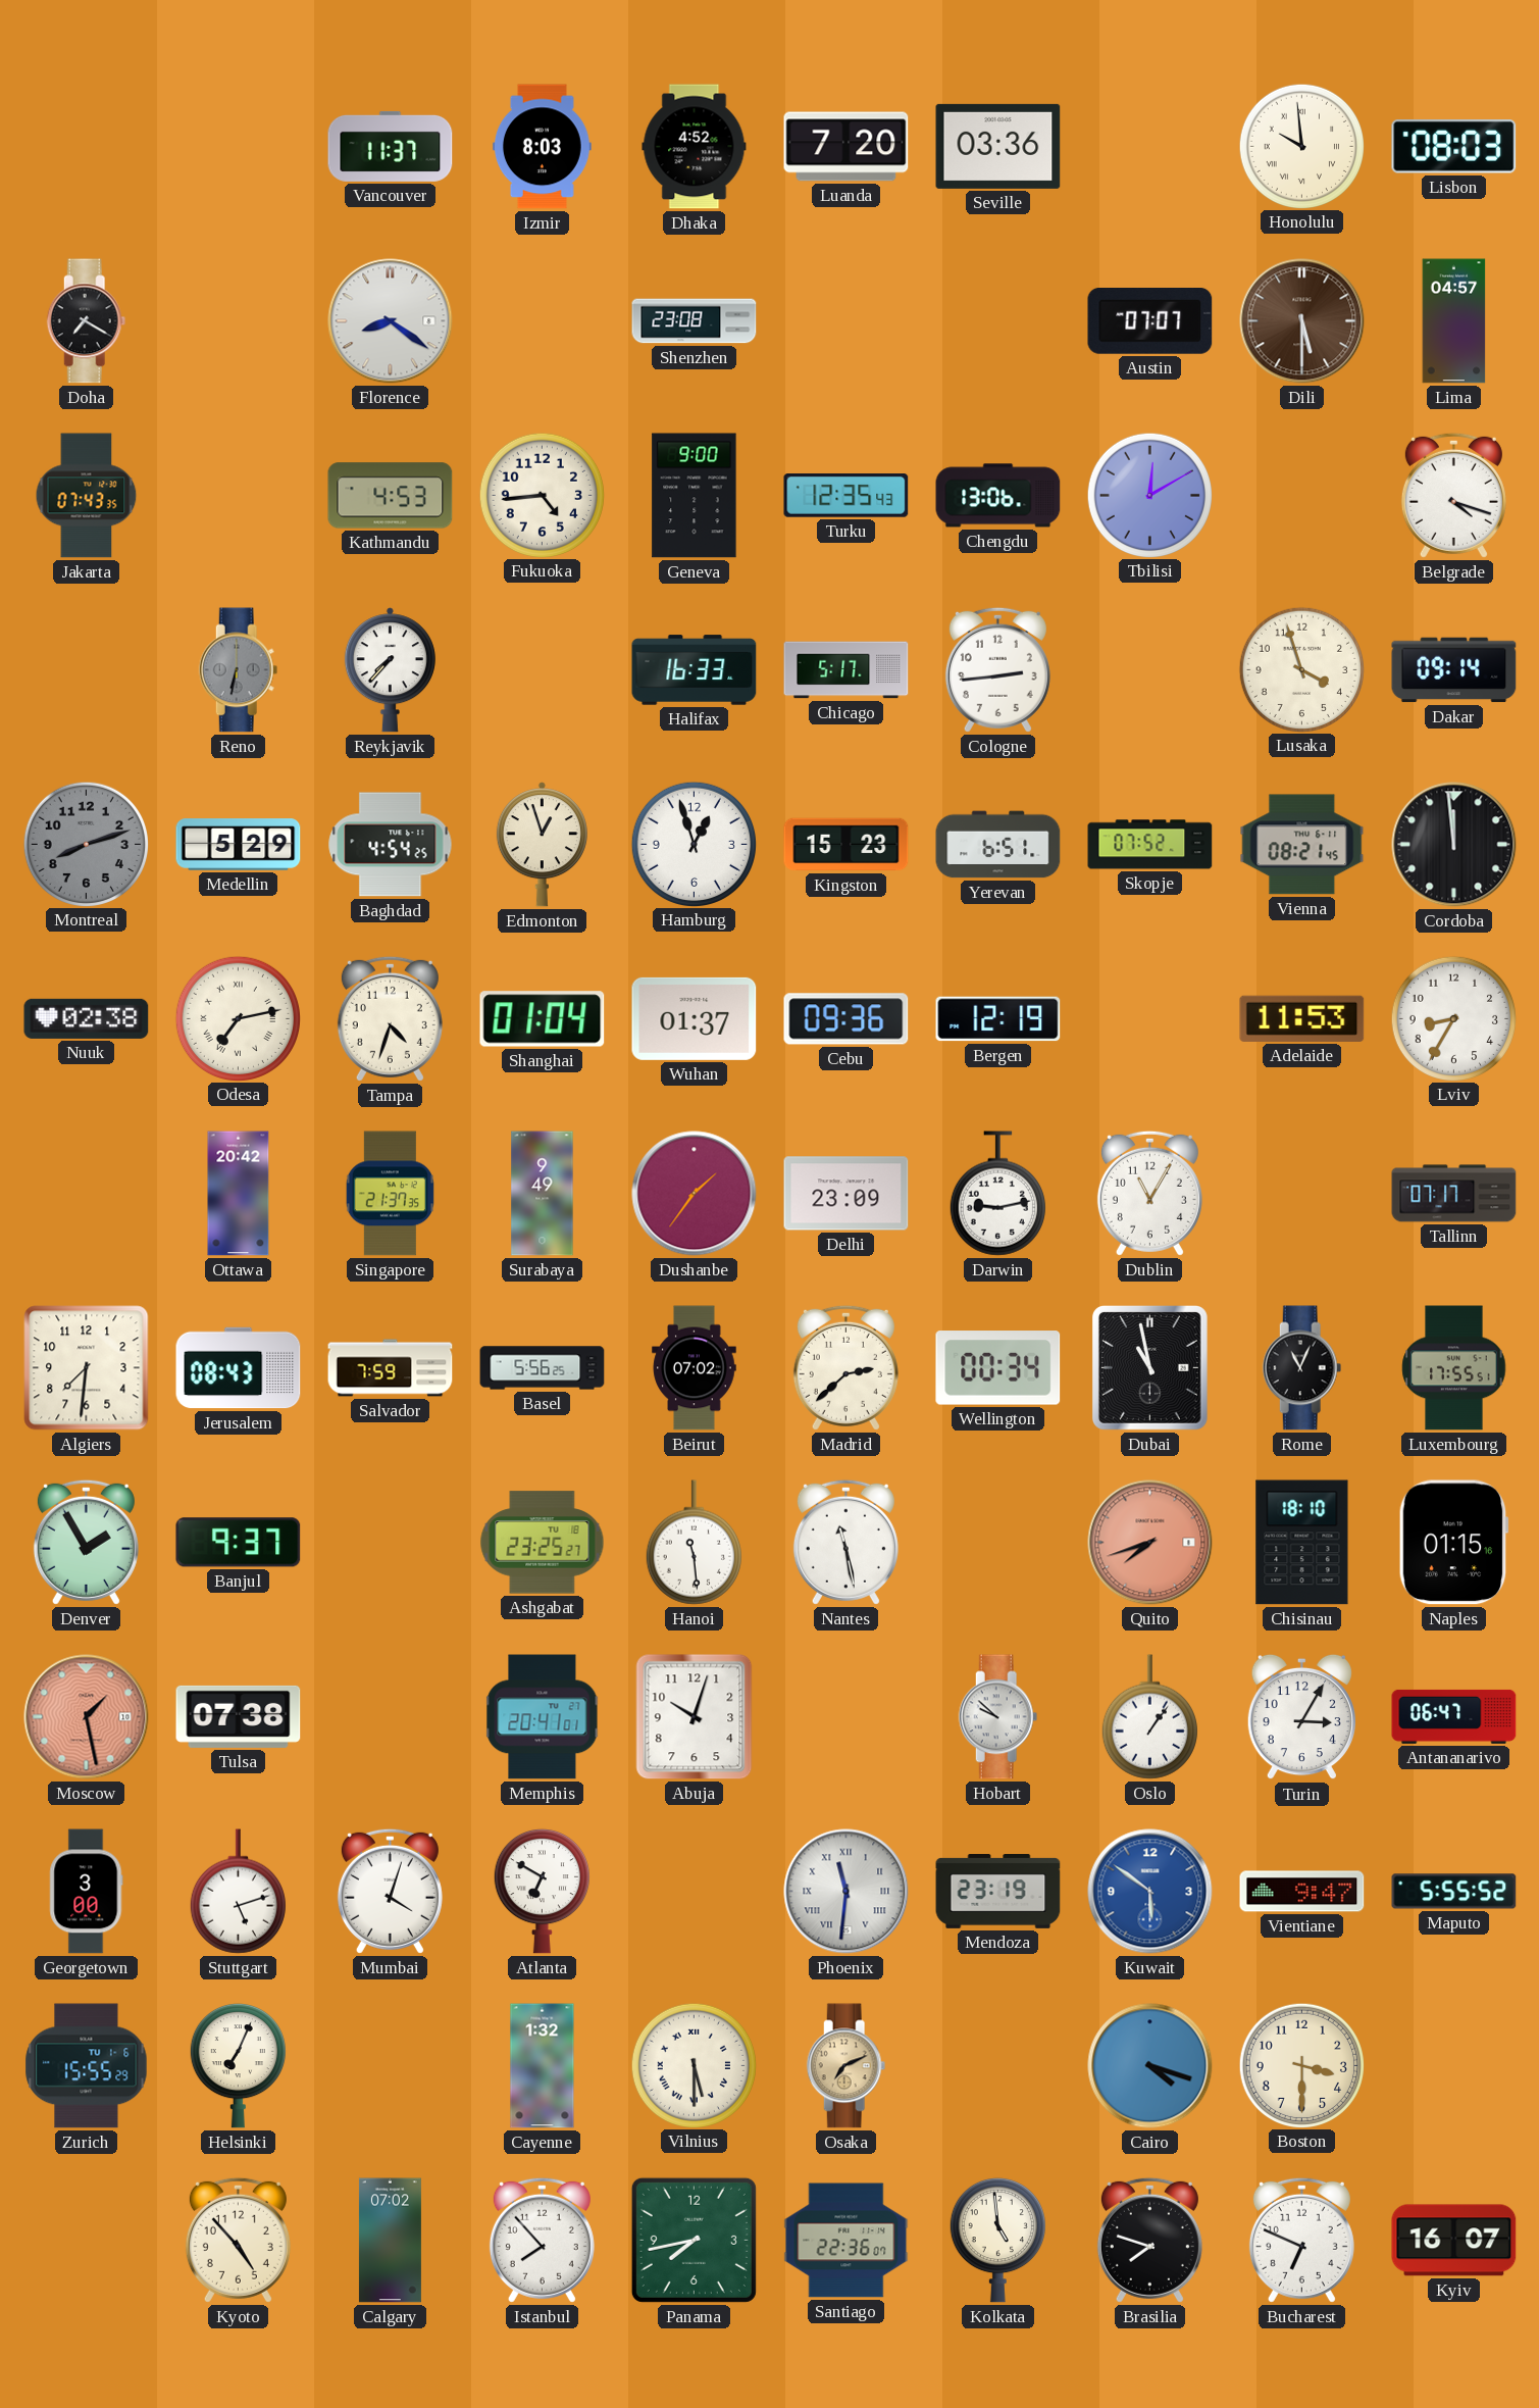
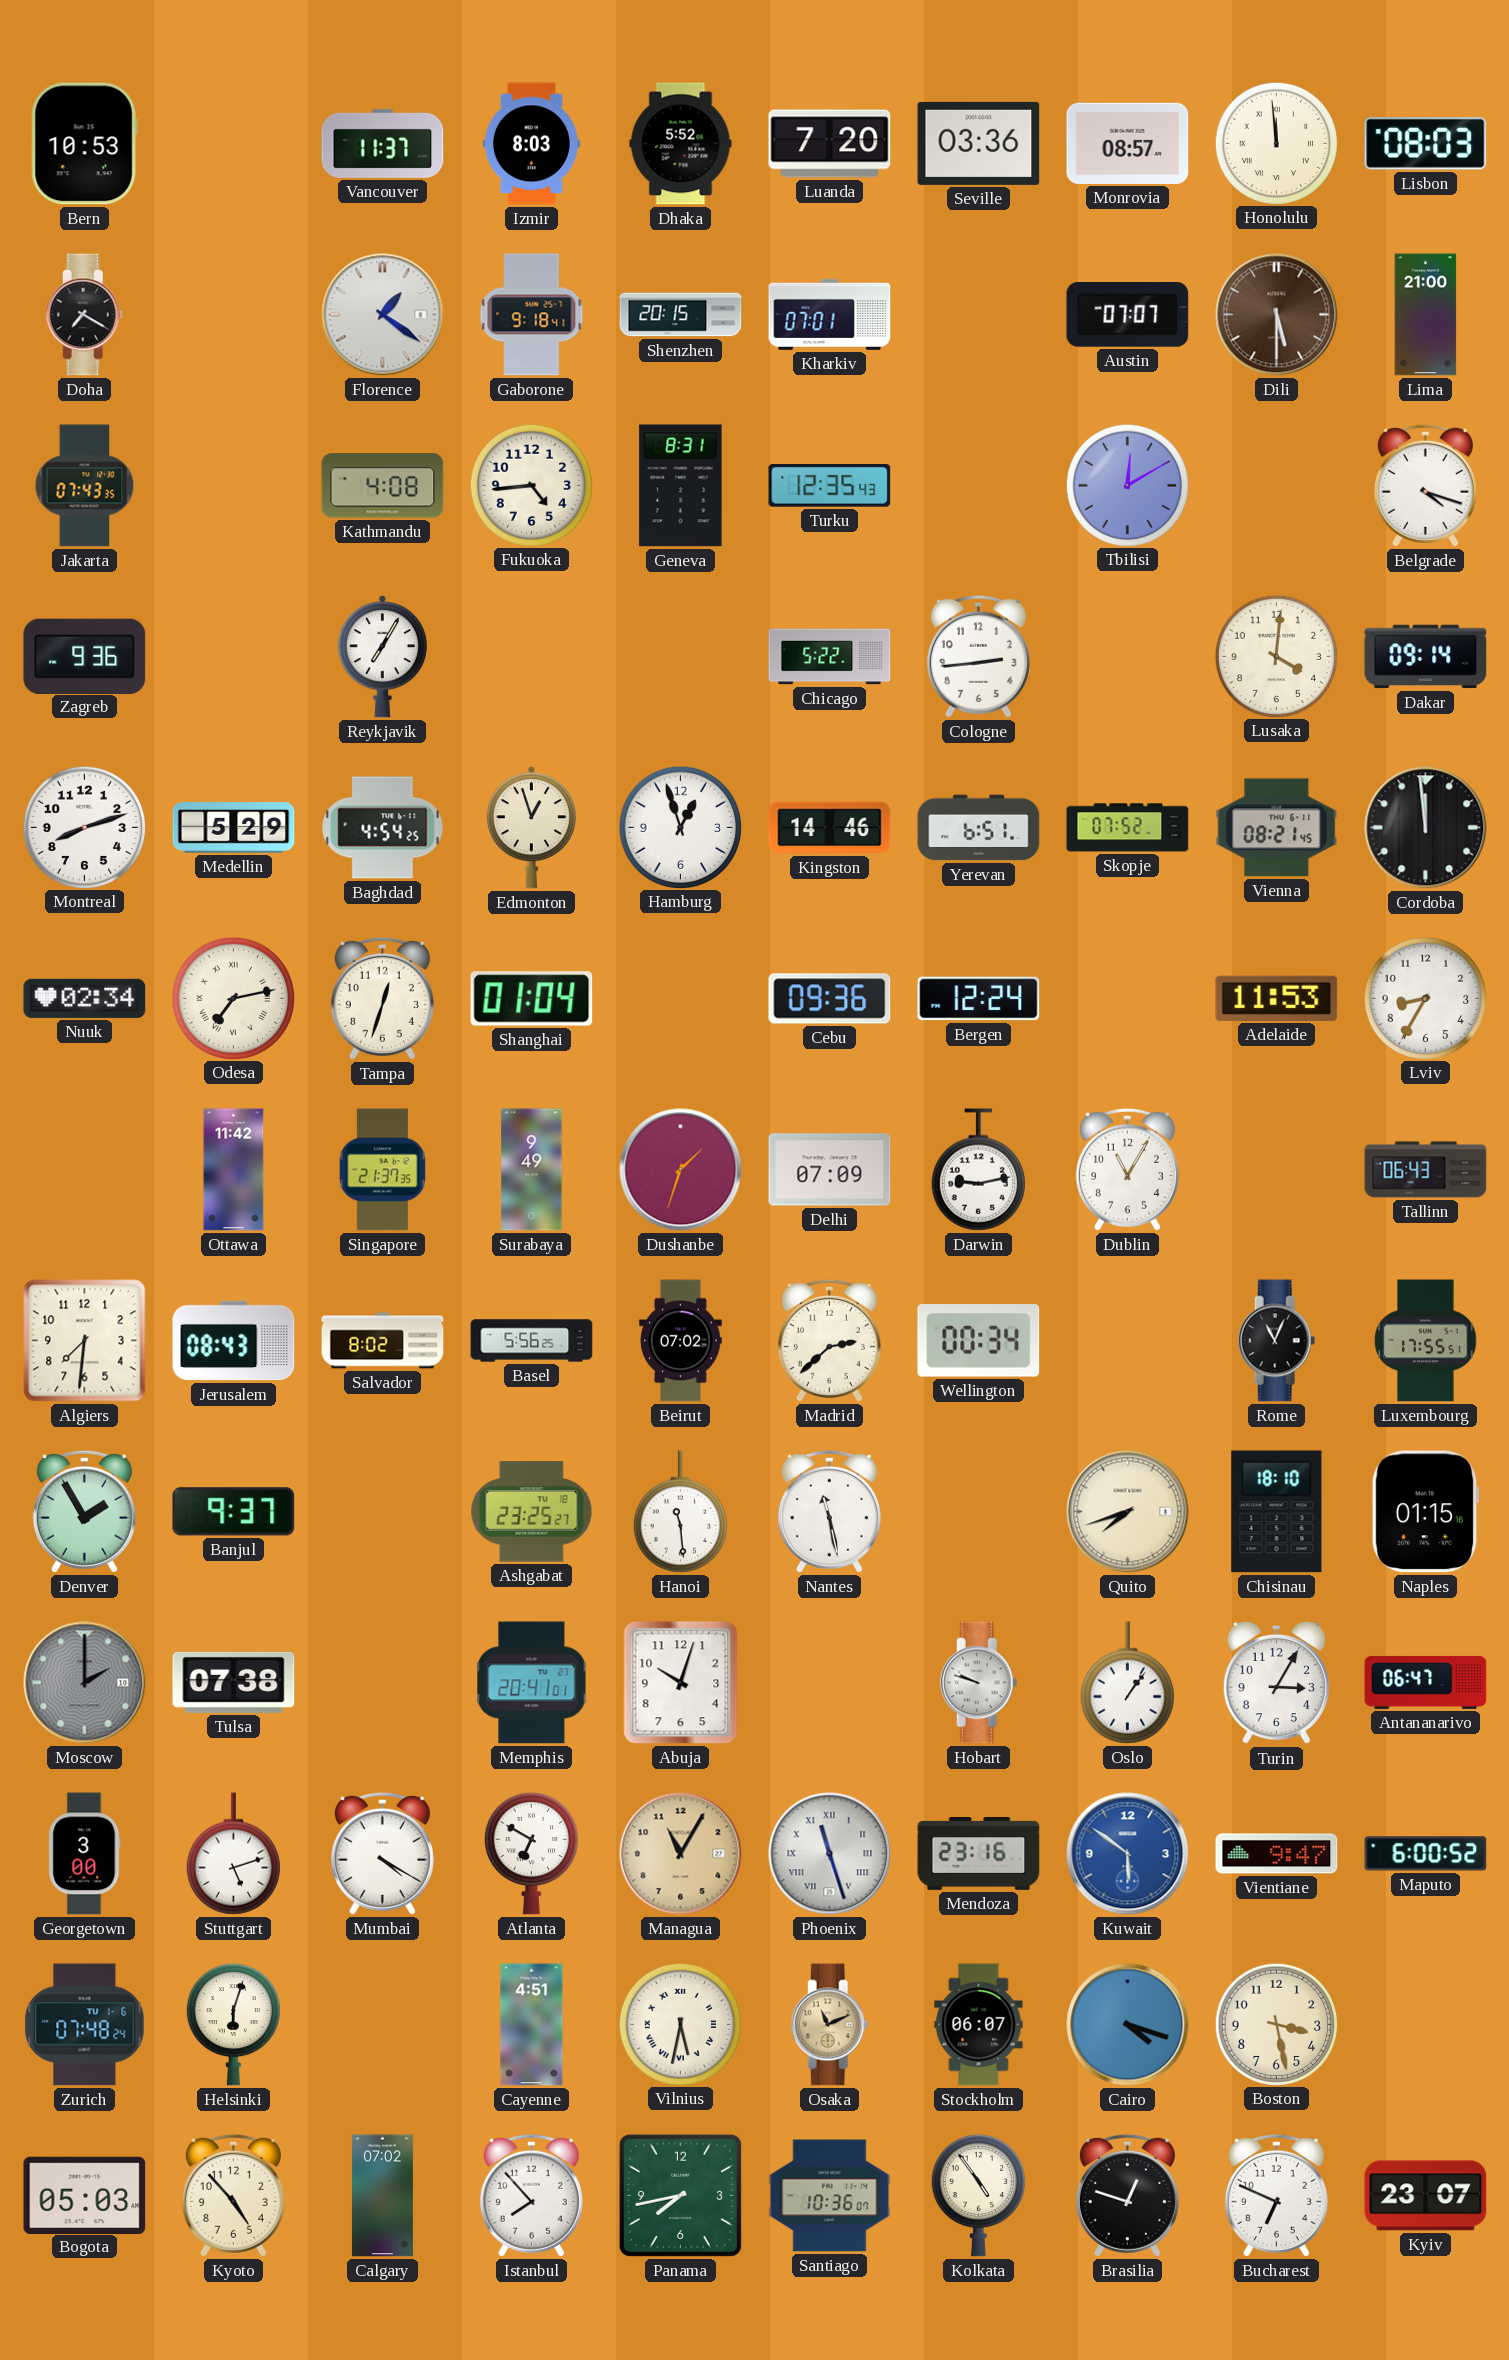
Bern: none -> 10:53
Dhaka: 4:52 -> 5:52
Monrovia: none -> 08:57
Honolulu: 9:59 -> 11:59
Florence: 8:21 -> 1:21
Gaborone: none -> 9:18
Shenzhen: 23:08 -> 20:15
Kharkiv: none -> 07:01
Lima: 04:57 -> 21:00
Kathmandu: 4:53 -> 4:08
Geneva: 9:00 -> 8:31
Chengdu: 13:06 -> none
Zagreb: none -> 9:36
Reno: 6:32 -> none
Reykjavik: 7:37 -> 7:05
Halifax: 16:33 -> none
Chicago: 5:17 -> 5:22
Lusaka: 3:57 -> 4:01
Montreal dial: grey -> white
Kingston: 15:23 -> 14:46
Nuuk: 02:38 -> 02:34
Tampa: 4:33 -> 12:33
Wuhan: 01:37 -> none
Bergen: 12:19 -> 12:24
Ottawa: 20:42 -> 11:42
Dushanbe: 1:36 -> 1:33
Delhi: 23:09 -> 07:09
Tallinn: 07:17 -> 06:43
Salvador: 7:59 -> 8:02
Dubai: 10:58 -> none
Quito dial: salmon -> cream
Moscow: 1:28 -> 2:00
Moscow dial: salmon -> grey
Hobart: 9:52 -> 9:48
Mumbai: 4:03 -> 4:20
Managua: none -> 11:05
Phoenix: 11:31 -> 11:27
Mendoza: 23:19 -> 23:16
Maputo: 5:55 -> 6:00
Zurich: 15:55 -> 07:48
Helsinki: 7:04 -> 6:03
Cayenne: 1:32 -> 4:51
Vilnius: 5:30 -> 5:32
Osaka: 7:11 -> 11:11
Stockholm: none -> 06:07
Boston: 3:30 -> 3:28
Bogota: none -> 05:03
Santiago: 22:36 -> 10:36
Kolkata: 4:59 -> 4:54
Brasilia: 7:48 -> 12:48
Kyiv: 16:07 -> 23:07
